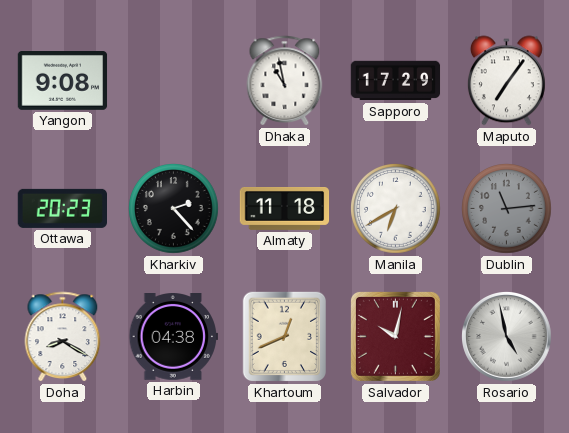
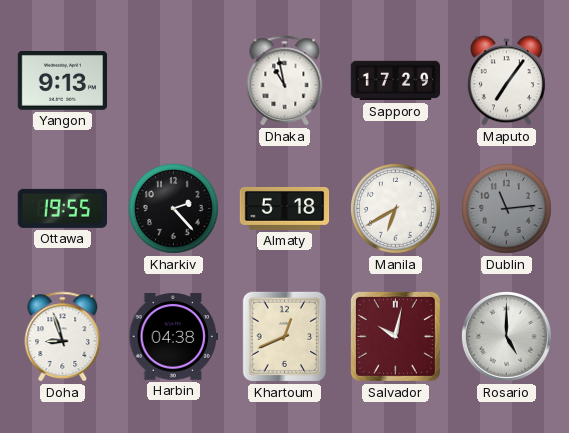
Yangon: 9:08 -> 9:13
Ottawa: 20:23 -> 19:55
Almaty: 11:18 -> 5:18
Doha: 8:20 -> 8:57
Rosario: 4:58 -> 5:00
